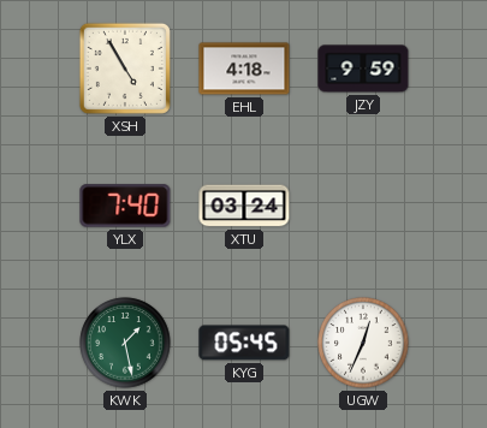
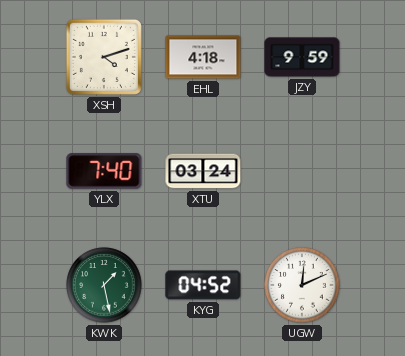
XSH: 4:55 -> 4:12
KYG: 05:45 -> 04:52
UGW: 12:34 -> 12:11
